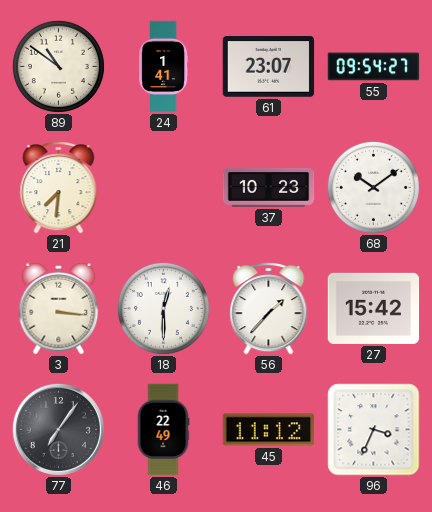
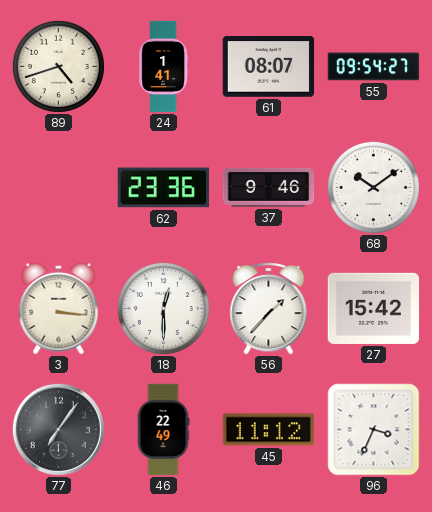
89: 10:51 -> 4:42
61: 23:07 -> 08:07
21: 7:31 -> none
62: none -> 23:36
37: 10:23 -> 9:46
